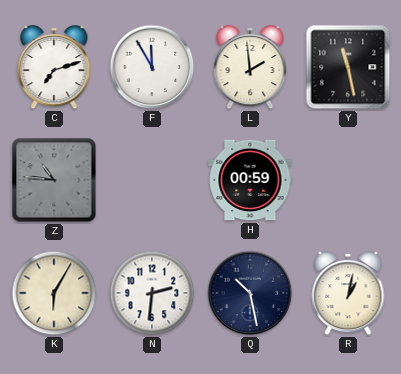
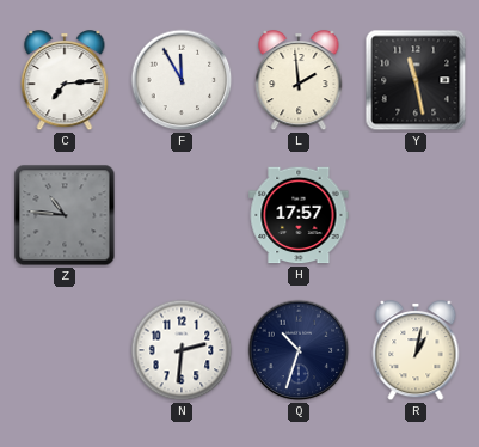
C: 7:12 -> 7:14
H: 00:59 -> 17:57
K: 6:05 -> none
Q: 10:28 -> 10:33
